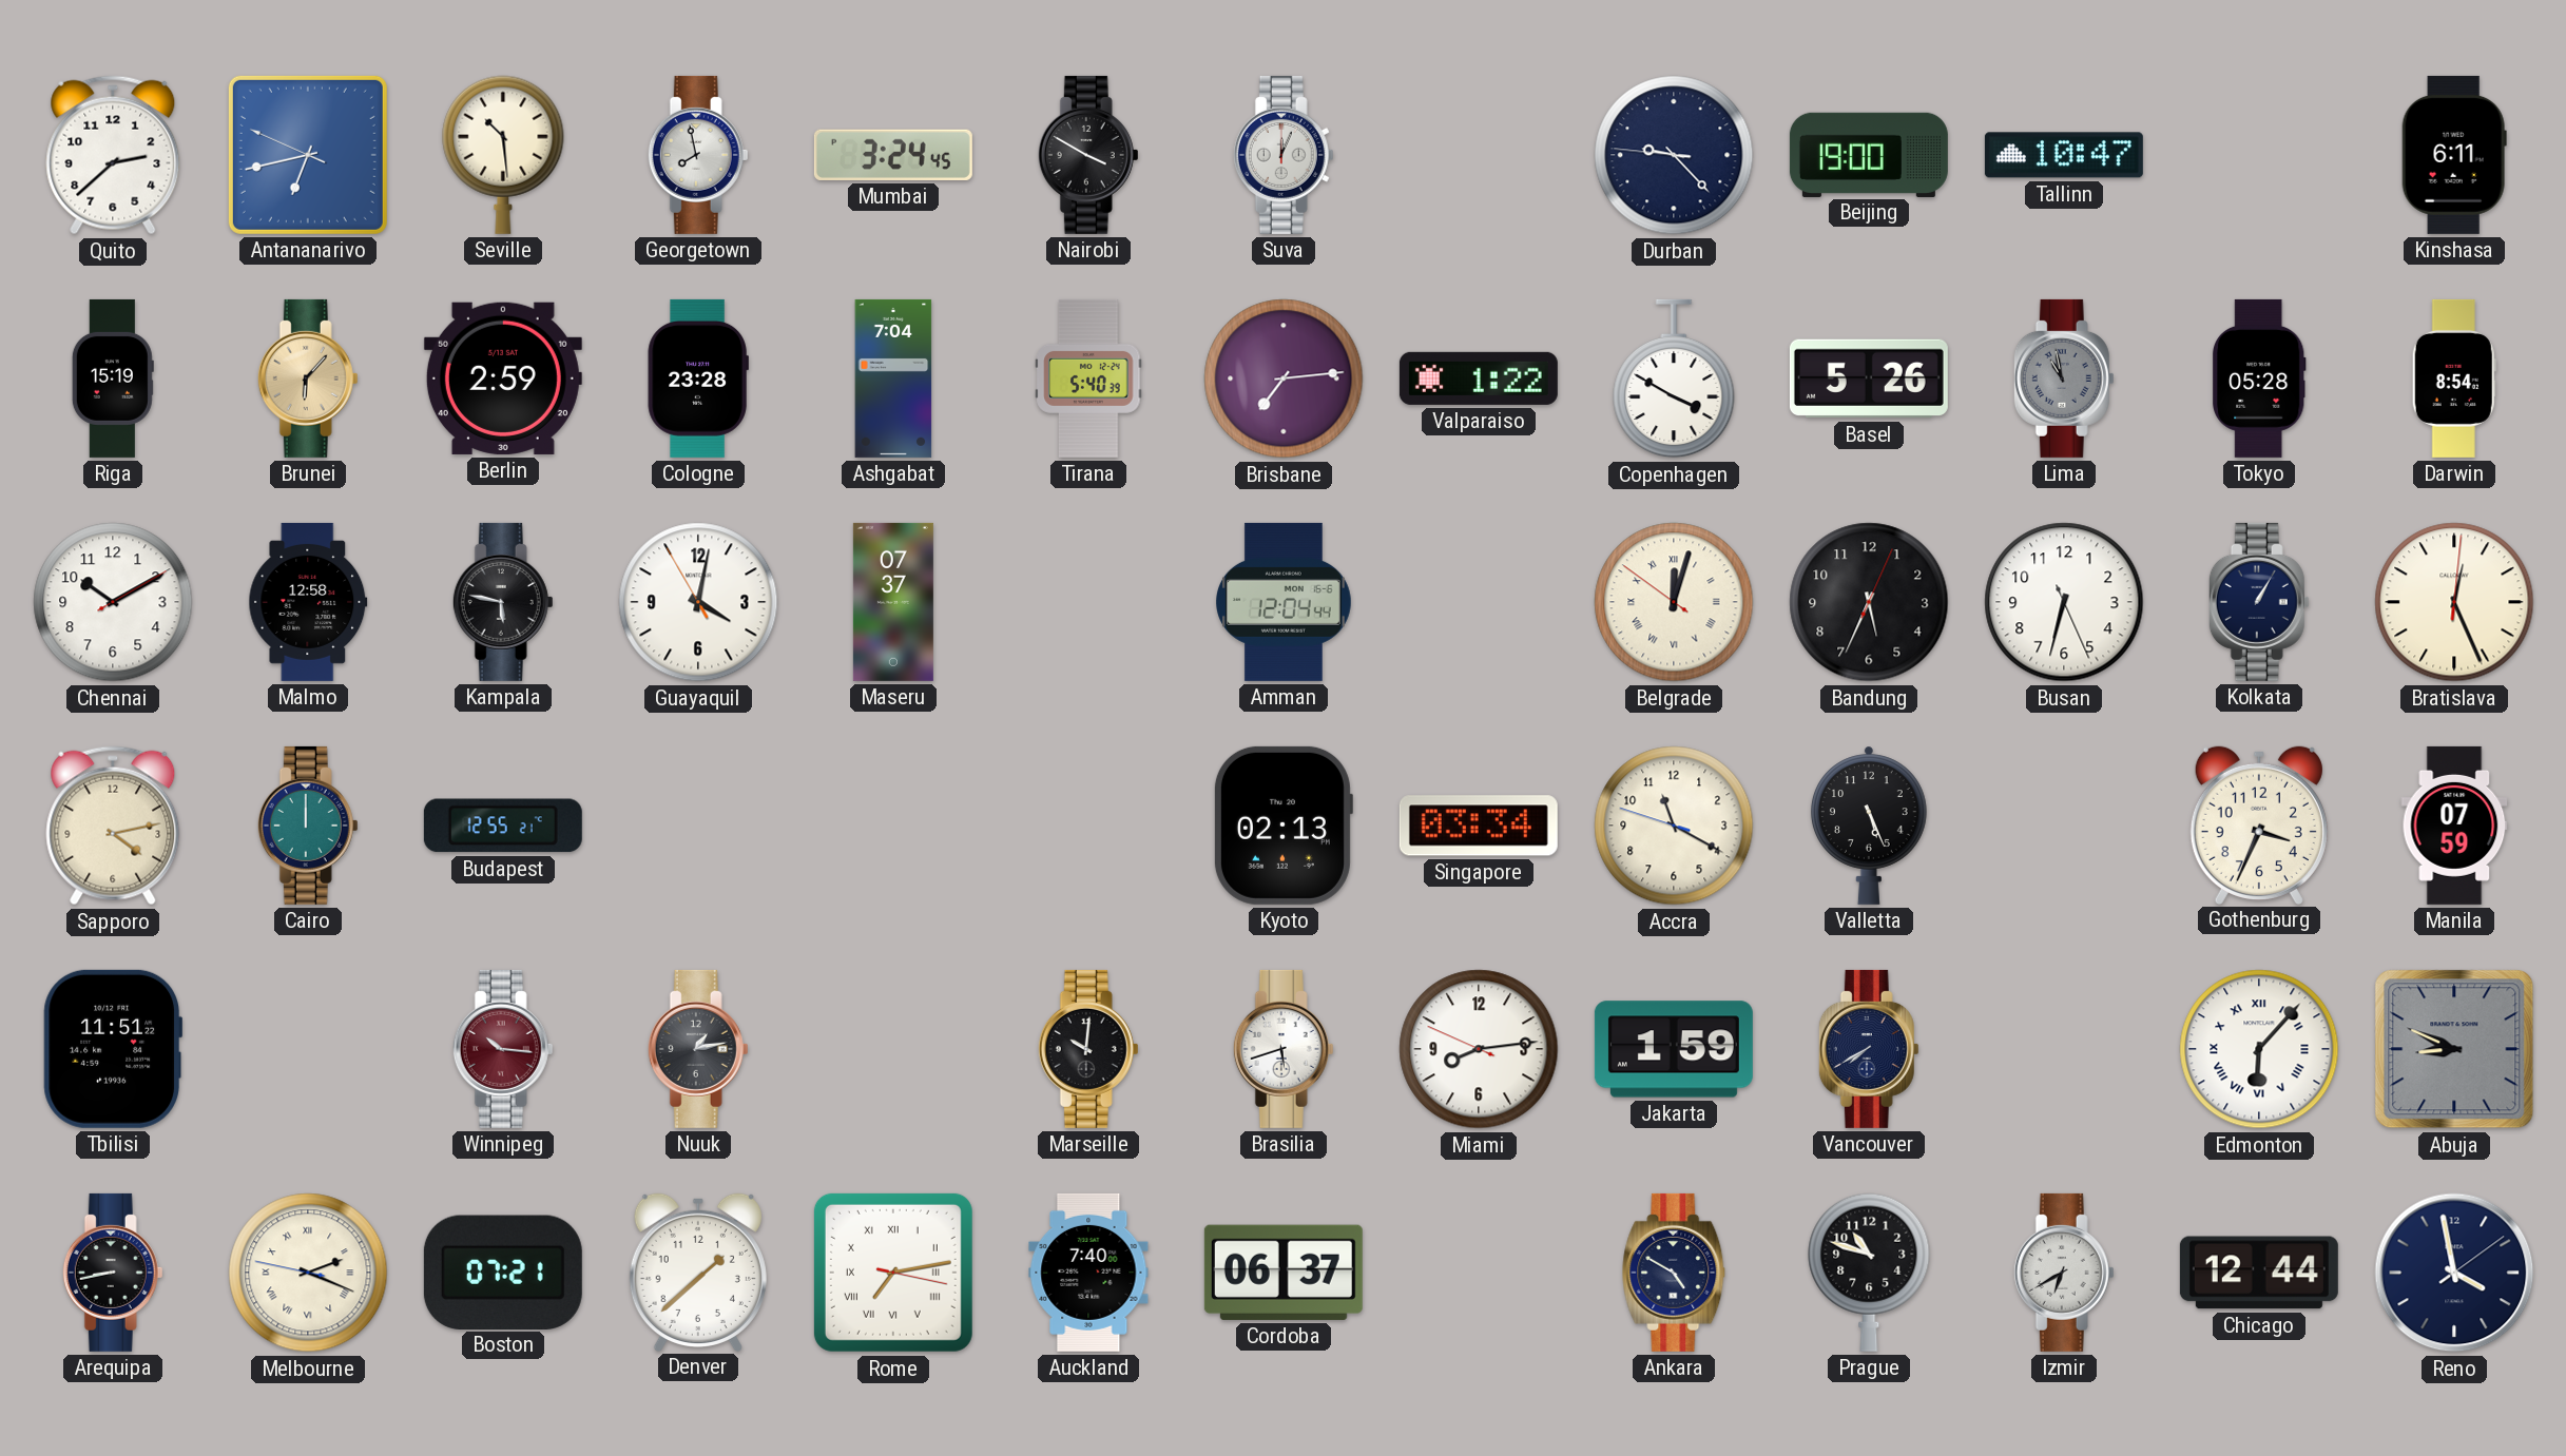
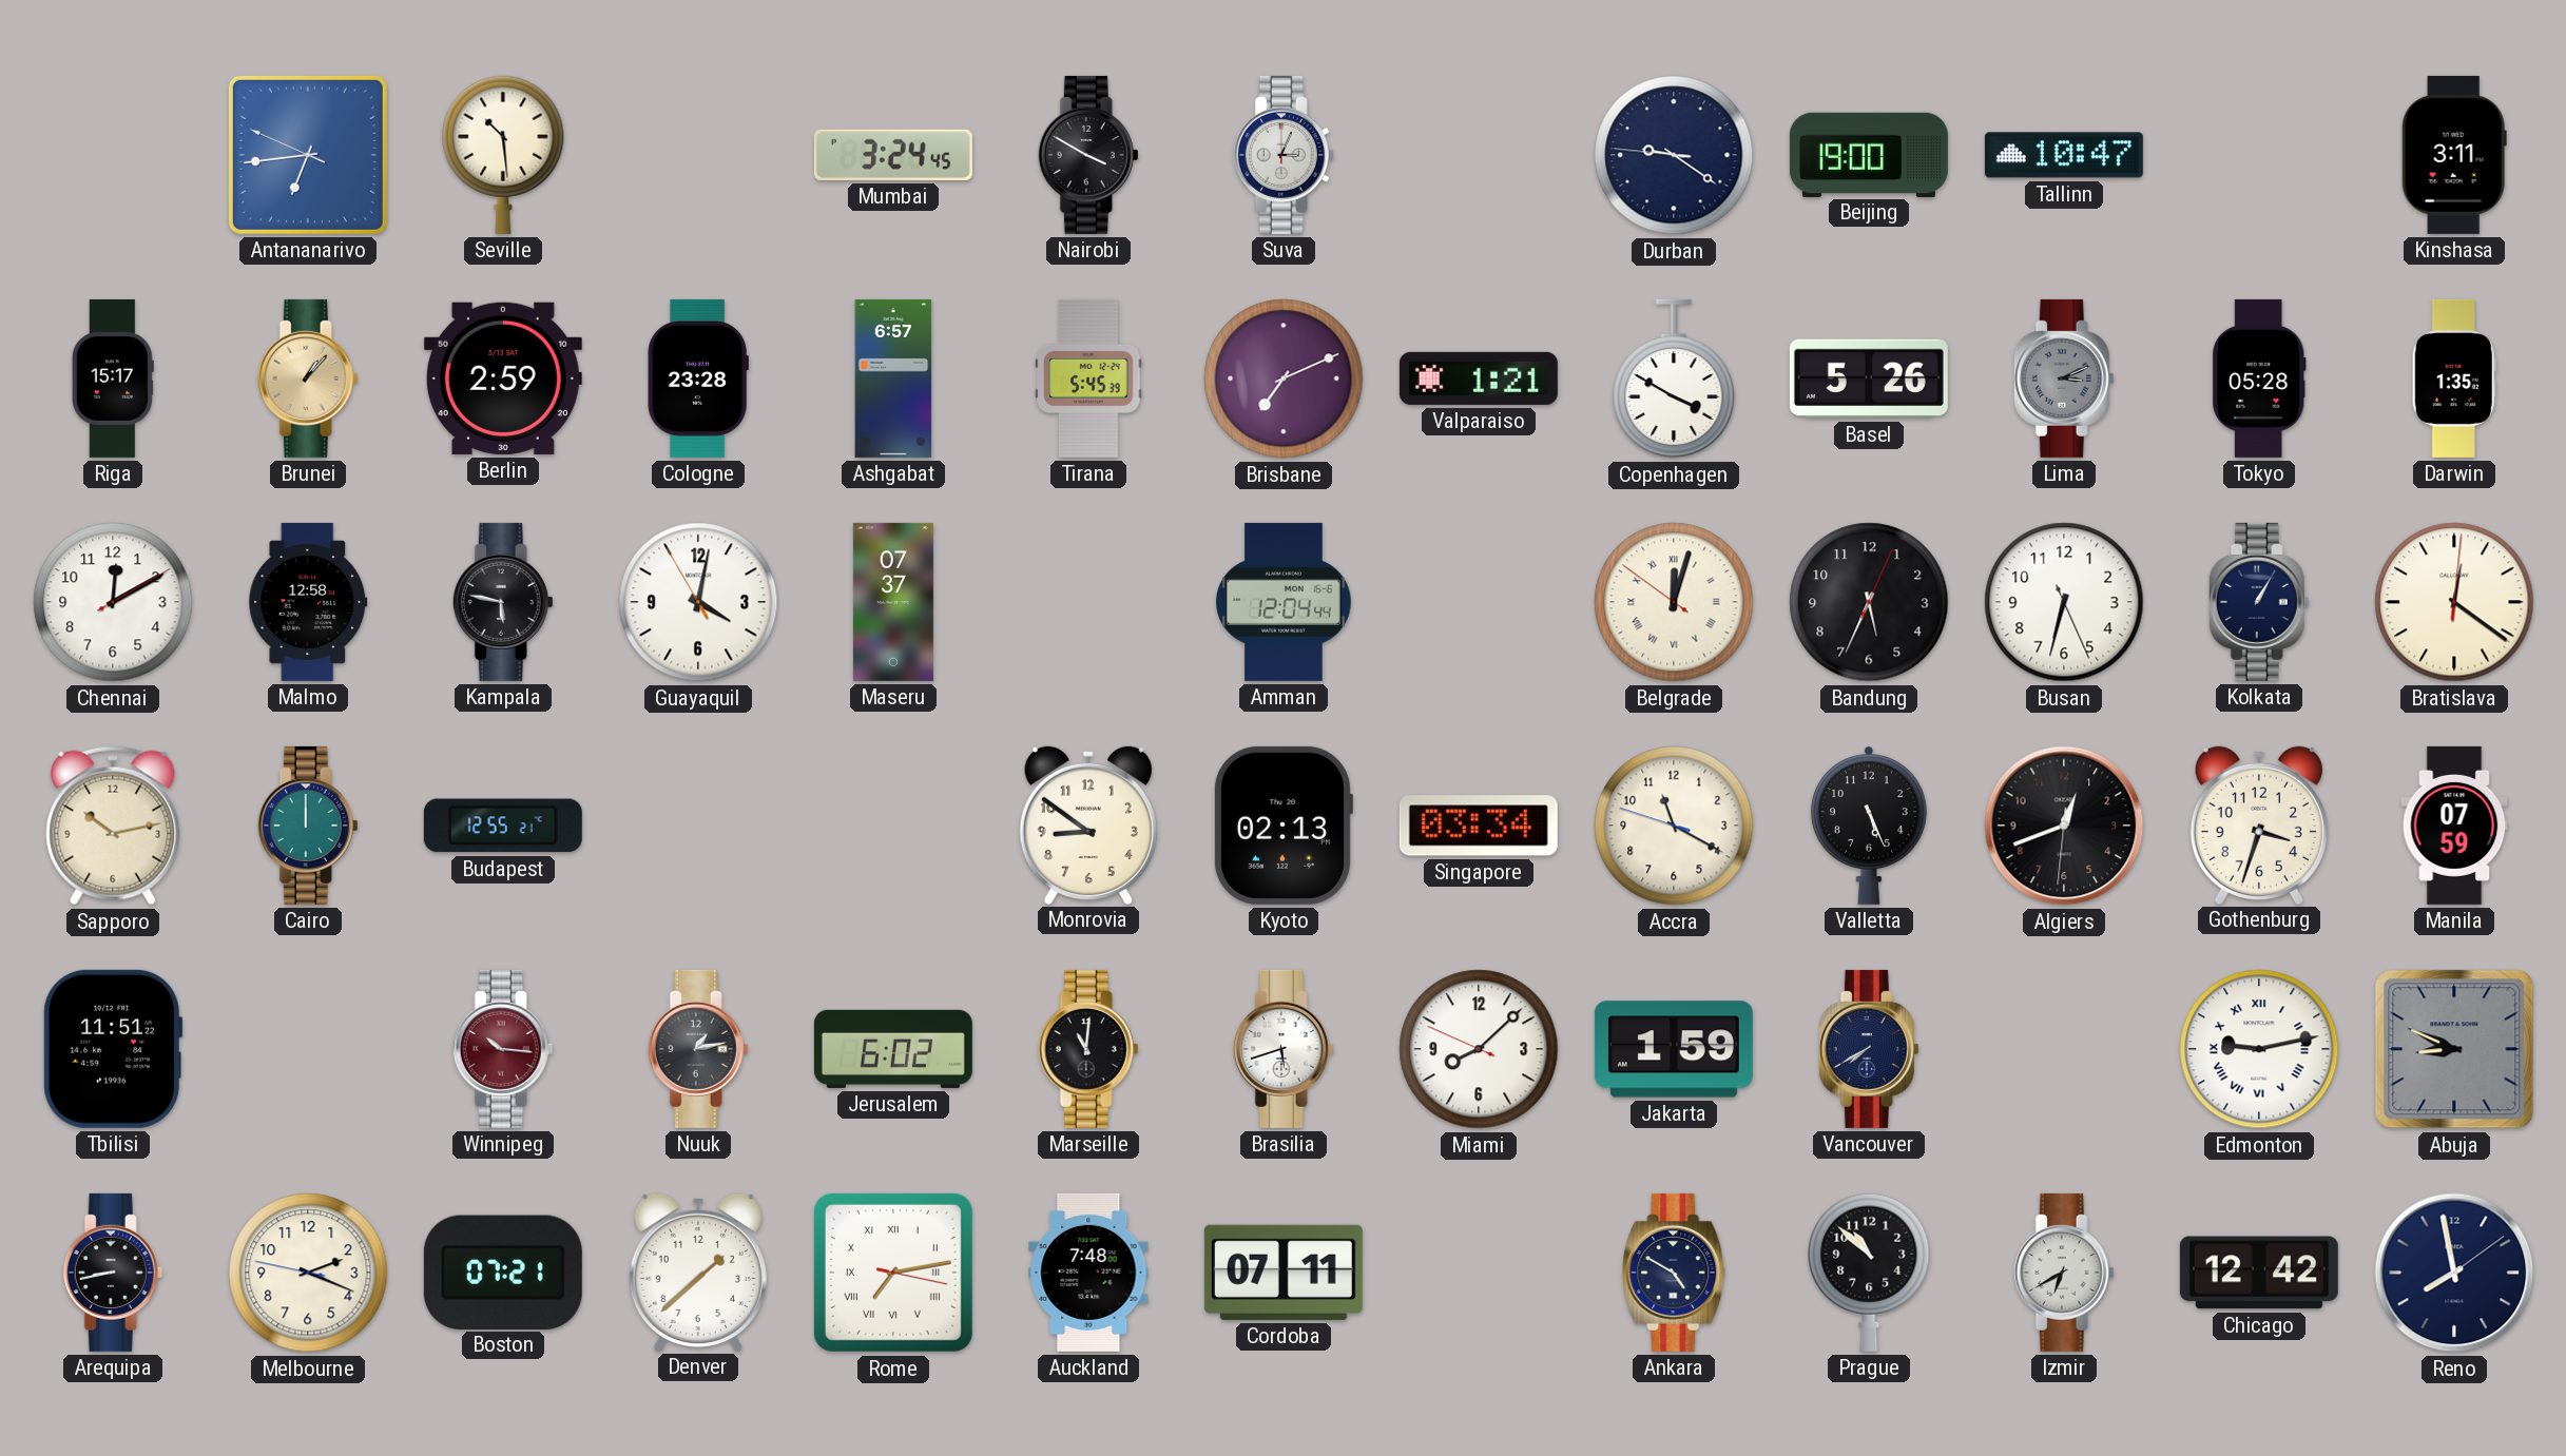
Quito: 2:38 -> none
Antananarivo: 6:42 -> 6:43
Georgetown: 7:58 -> none
Suva: 12:04 -> 3:04
Durban: 9:22 -> 9:20
Kinshasa: 6:11 -> 3:11
Riga: 15:19 -> 15:17
Brunei: 6:07 -> 1:07
Ashgabat: 7:04 -> 6:57
Tirana: 5:40 -> 5:45
Brisbane: 7:14 -> 7:11
Valparaiso: 1:22 -> 1:21
Lima: 10:58 -> 3:11
Darwin: 8:54 -> 1:35
Chennai: 10:10 -> 12:10
Bratislava: 12:26 -> 12:21
Sapporo: 4:13 -> 10:13
Monrovia: none -> 8:51
Algiers: none -> 12:41
Gothenburg: 3:34 -> 3:33
Jerusalem: none -> 6:02
Marseille: 10:01 -> 11:01
Miami: 8:13 -> 8:07
Edmonton: 6:07 -> 9:13
Melbourne numerals: Roman -> Arabic
Auckland: 7:40 -> 7:48
Cordoba: 06:37 -> 07:11
Prague: 10:48 -> 10:52
Chicago: 12:44 -> 12:42
Reno: 3:58 -> 7:58
